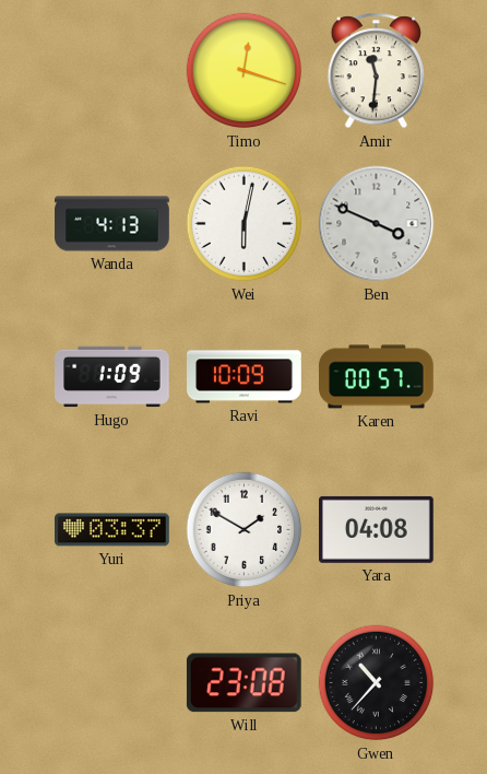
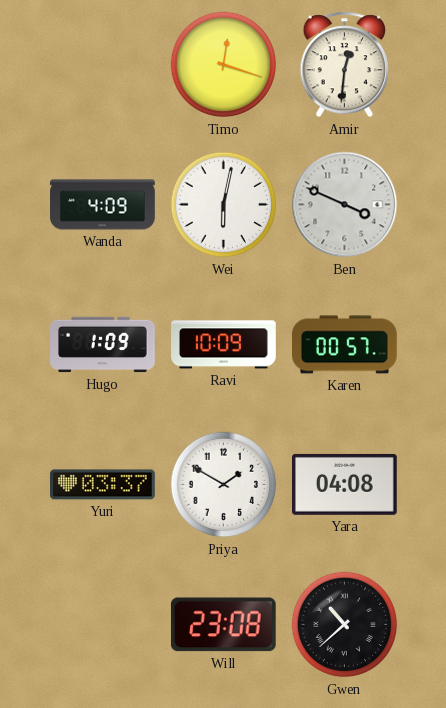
Amir: 11:31 -> 12:31
Wanda: 4:13 -> 4:09
Gwen: 10:37 -> 10:38
